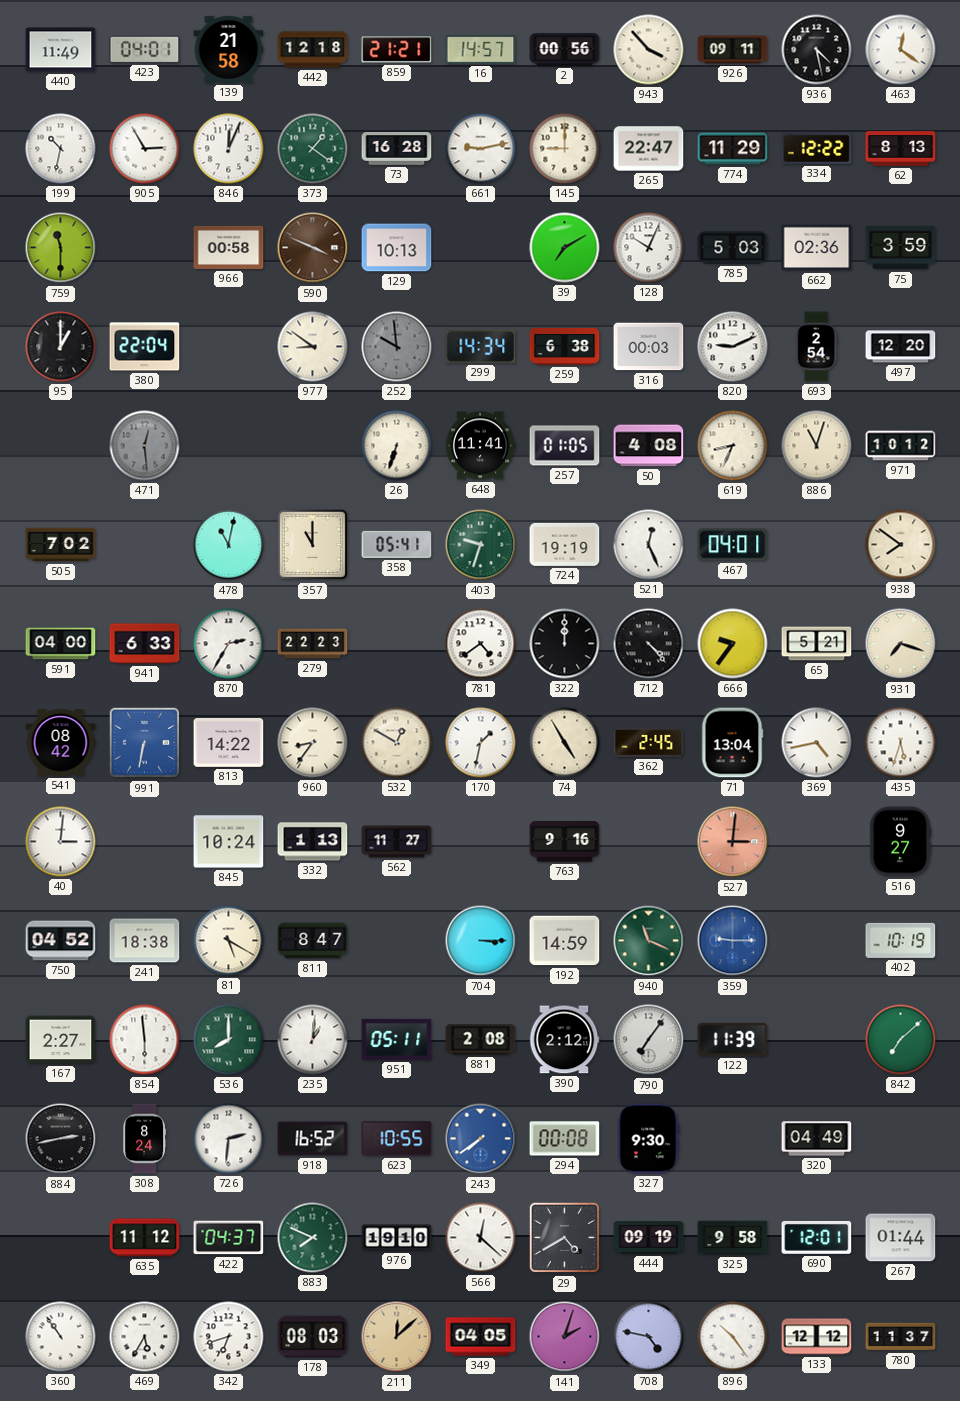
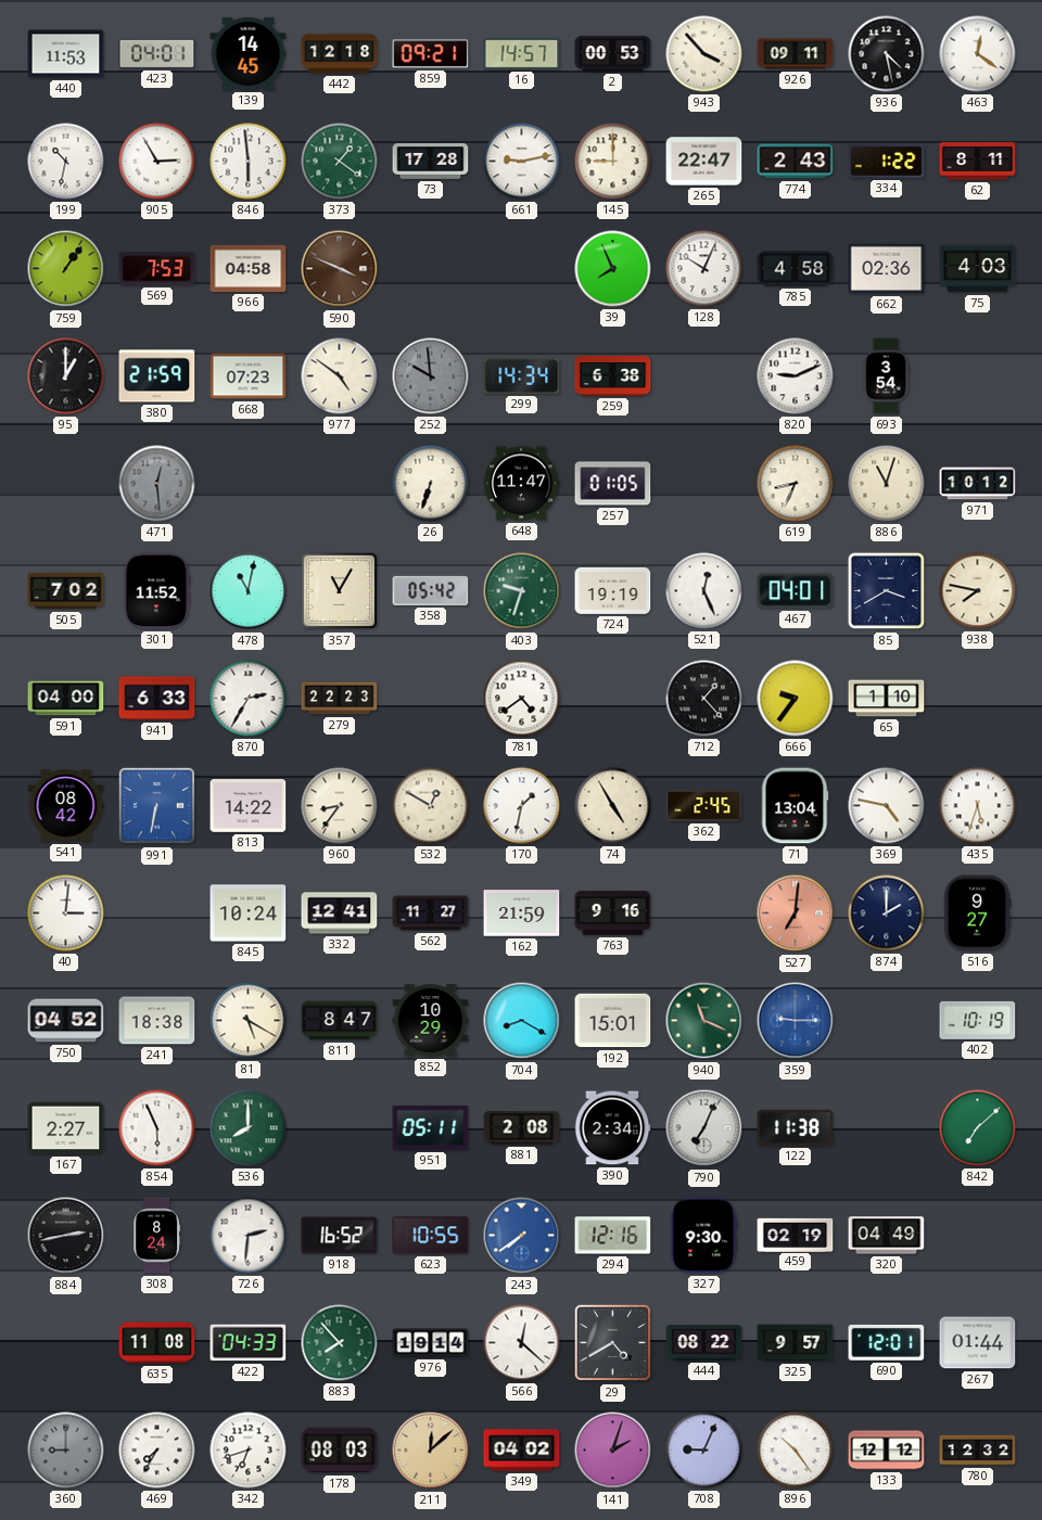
440: 11:49 -> 11:53
139: 21:58 -> 14:45
859: 21:21 -> 09:21
2: 00:56 -> 00:53
846: 12:04 -> 5:59
73: 16:28 -> 17:28
774: 11:29 -> 2:43
334: 12:22 -> 1:22
62: 8:13 -> 8:11
759: 11:30 -> 1:06
569: none -> 7:53
966: 00:58 -> 04:58
129: 10:13 -> none
39: 7:10 -> 7:56
785: 5:03 -> 4:58
75: 3:59 -> 4:03
380: 22:04 -> 21:59
668: none -> 07:23
977: 8:51 -> 4:51
316: 00:03 -> none
693: 2:54 -> 3:54
497: 12:20 -> none
648: 11:41 -> 11:47
50: 4:08 -> none
301: none -> 11:52
357: 11:00 -> 11:05
358: 05:41 -> 05:42
85: none -> 3:40
938: 7:51 -> 7:47
322: 12:00 -> none
712: 4:23 -> 1:23
65: 5:21 -> 1:10
931: 7:18 -> none
369: 4:43 -> 4:47
332: 1:13 -> 12:41
162: none -> 21:59
527: 3:01 -> 7:01
874: none -> 2:00
852: none -> 10:29
704: 3:15 -> 8:20
192: 14:59 -> 15:01
854: 5:59 -> 5:56
235: 1:01 -> none
390: 2:12 -> 2:34
790: 7:06 -> 7:04
122: 11:39 -> 11:38
294: 00:08 -> 12:16
459: none -> 02:19
635: 11:12 -> 11:08
422: 04:37 -> 04:33
883: 7:49 -> 7:53
976: 19:10 -> 19:14
444: 09:19 -> 08:22
325: 9:58 -> 9:57
360: 10:54 -> 9:00
360 dial: white -> grey
469: 5:35 -> 7:35
349: 04:05 -> 04:02
708: 4:47 -> 9:04
780: 11:37 -> 12:32
